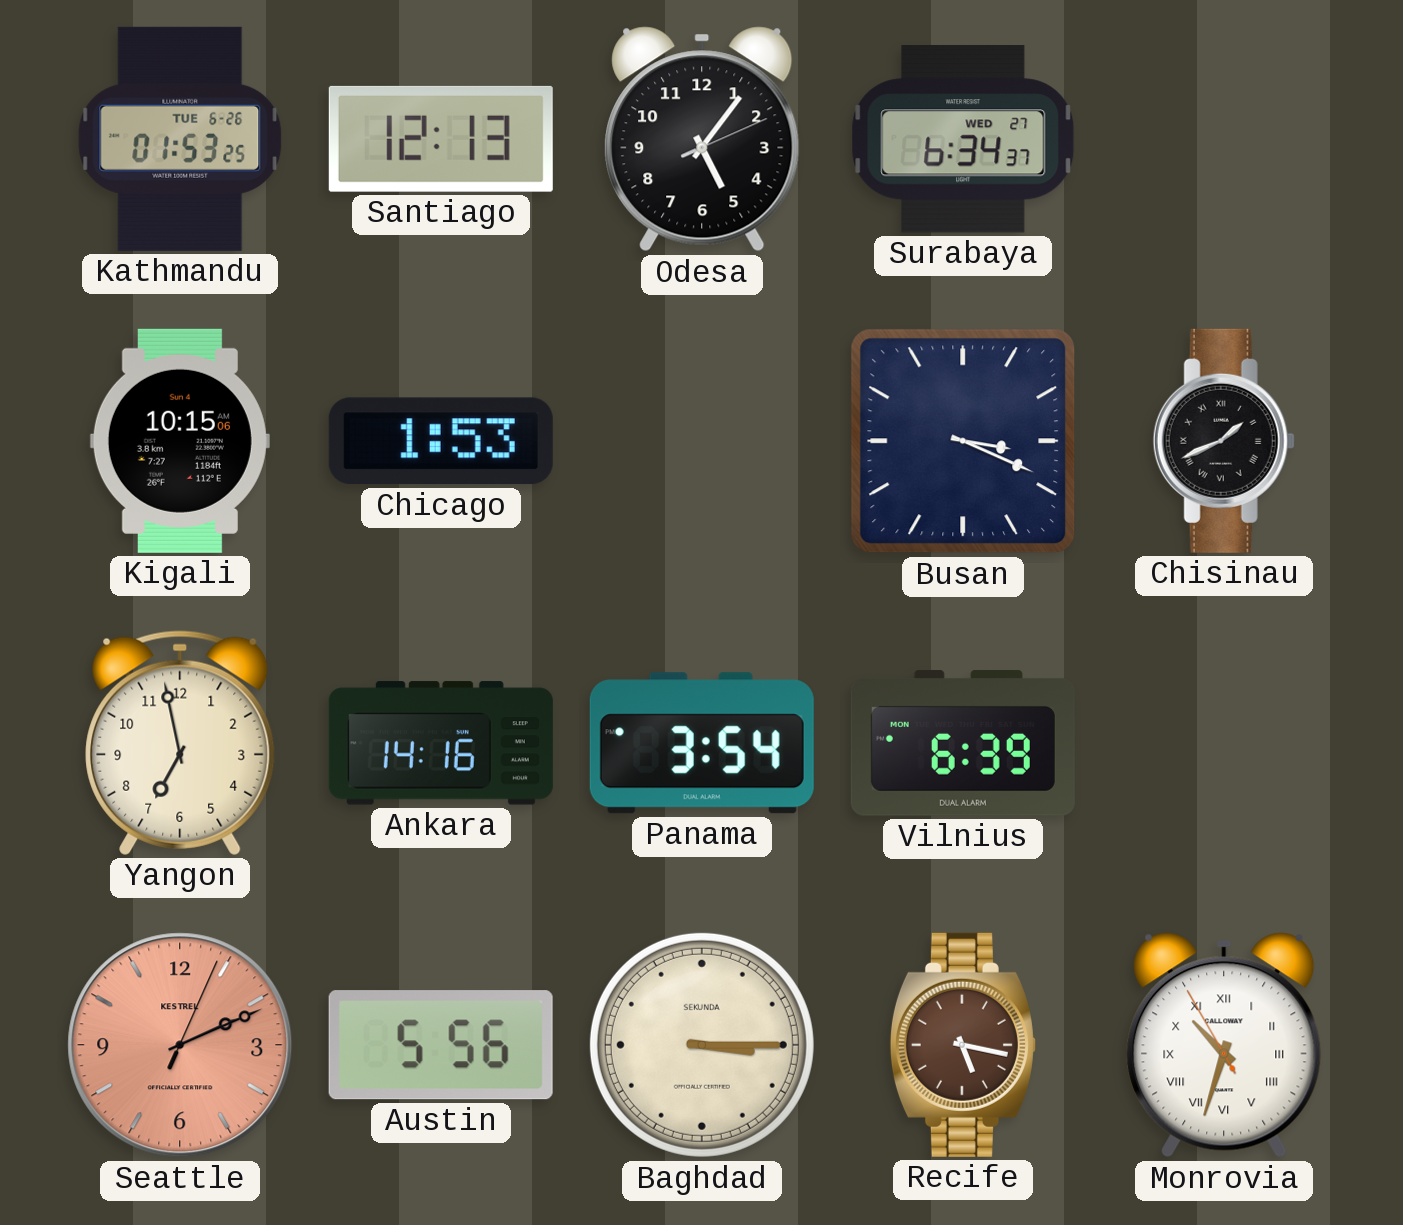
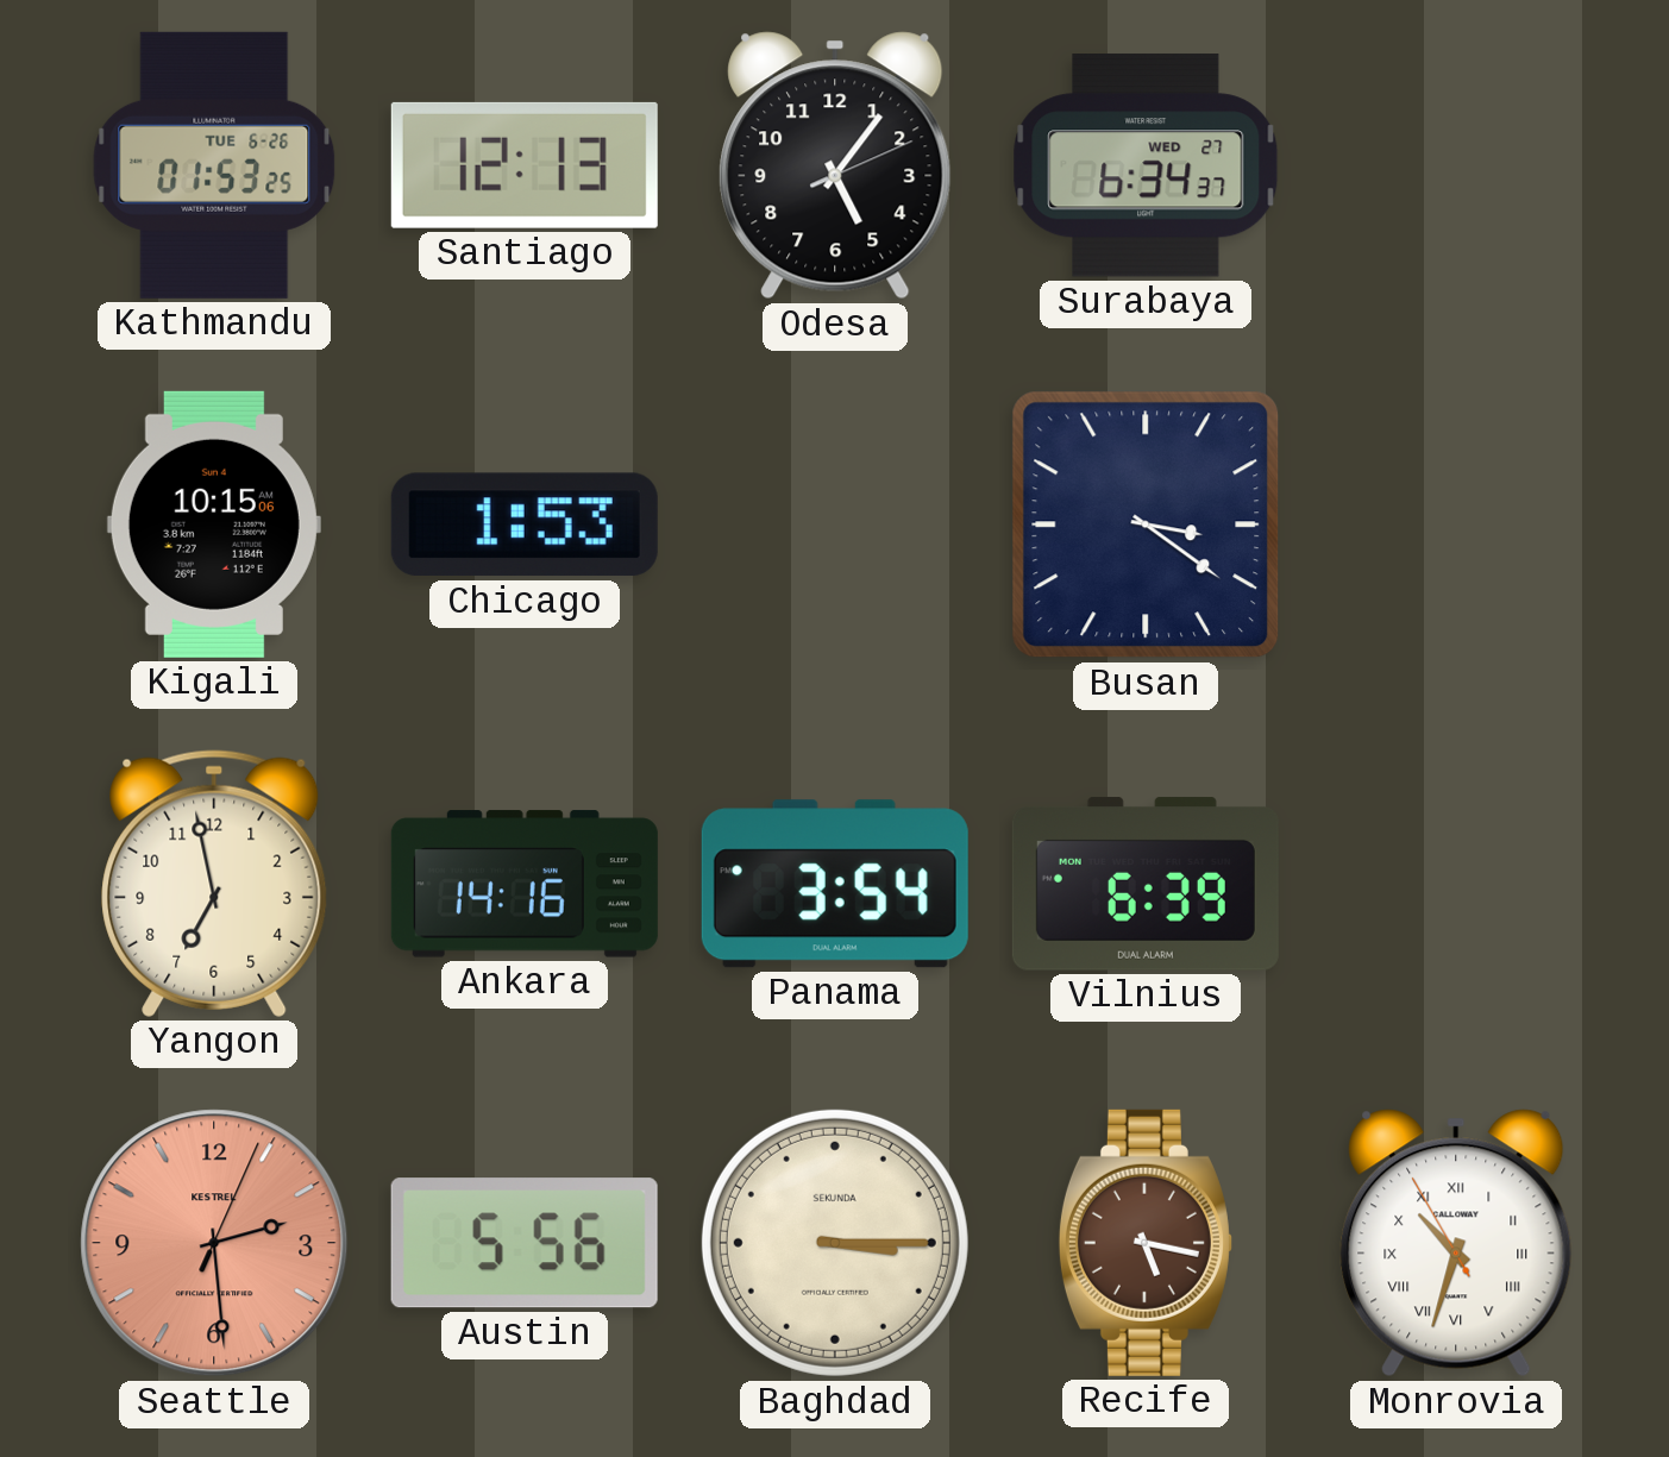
Busan: 3:19 -> 3:21
Chisinau: 1:41 -> none
Seattle: 2:11 -> 2:29
